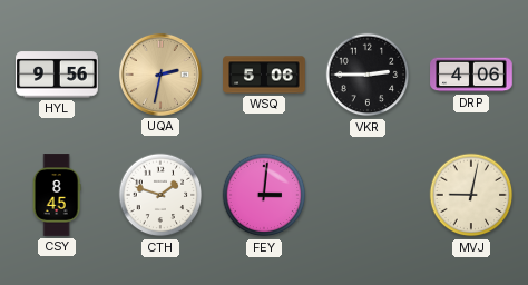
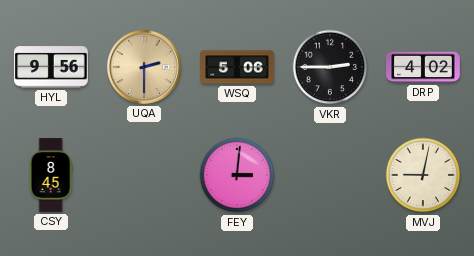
UQA: 2:32 -> 2:30
DRP: 4:06 -> 4:02
CTH: 1:48 -> none
